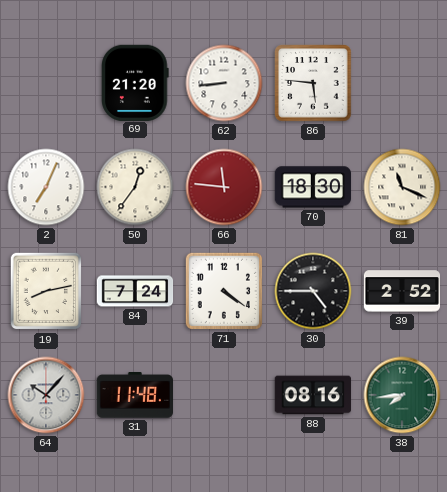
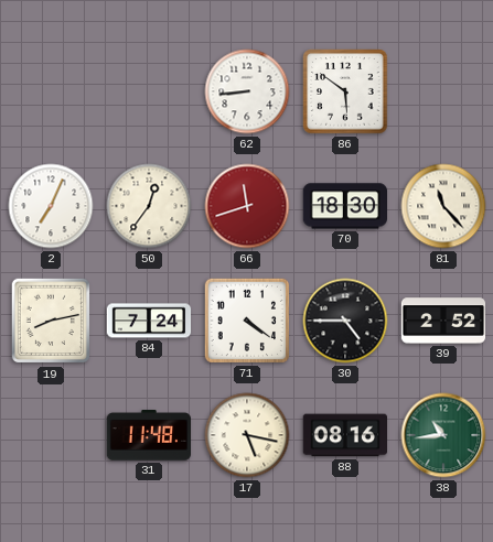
69: 21:20 -> none
86: 5:46 -> 5:51
66: 11:46 -> 11:42
81: 11:19 -> 11:23
64: 10:07 -> none
17: none -> 5:17
38: 7:44 -> 10:44
